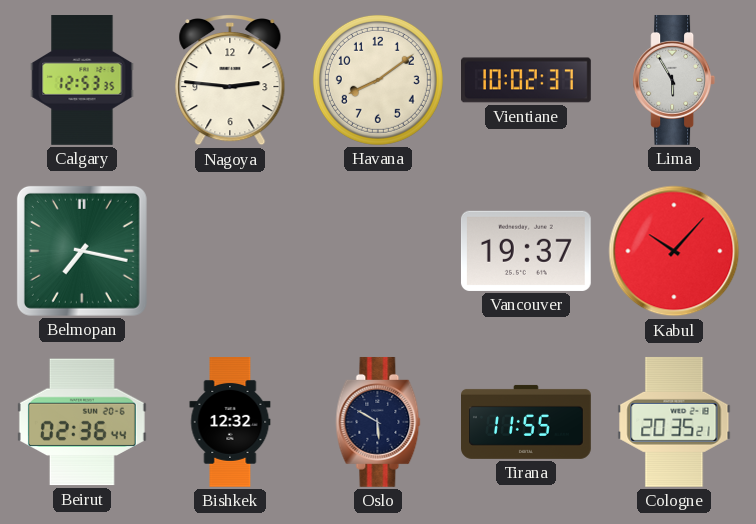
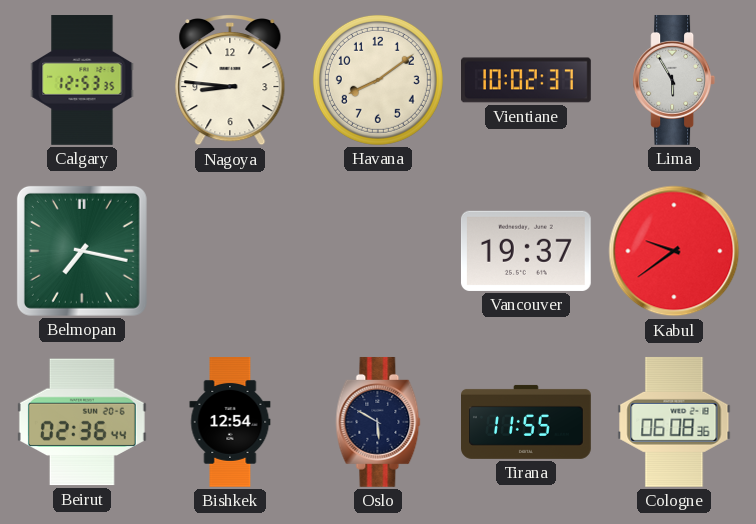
Nagoya: 2:46 -> 8:46
Kabul: 10:07 -> 9:39
Bishkek: 12:32 -> 12:54
Cologne: 20:35 -> 06:08
